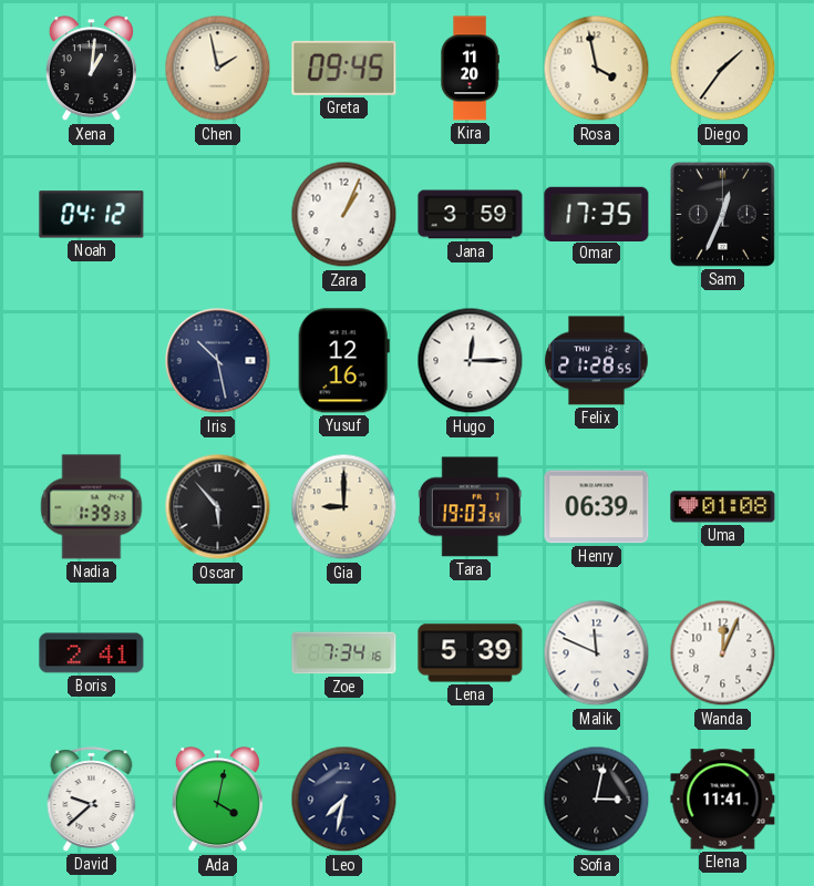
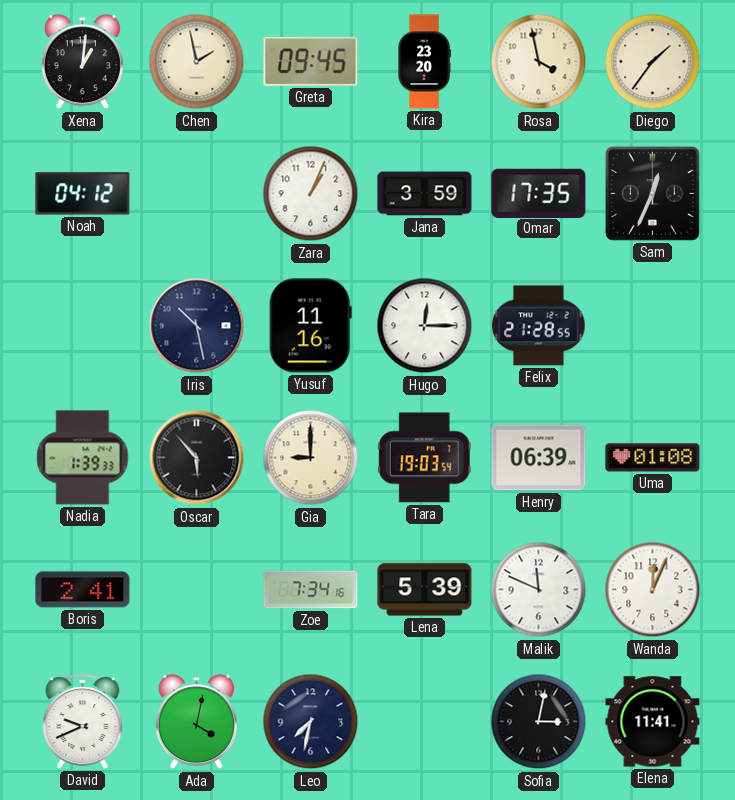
Kira: 11:20 -> 23:20
Yusuf: 12:16 -> 11:16
David: 9:38 -> 9:41
